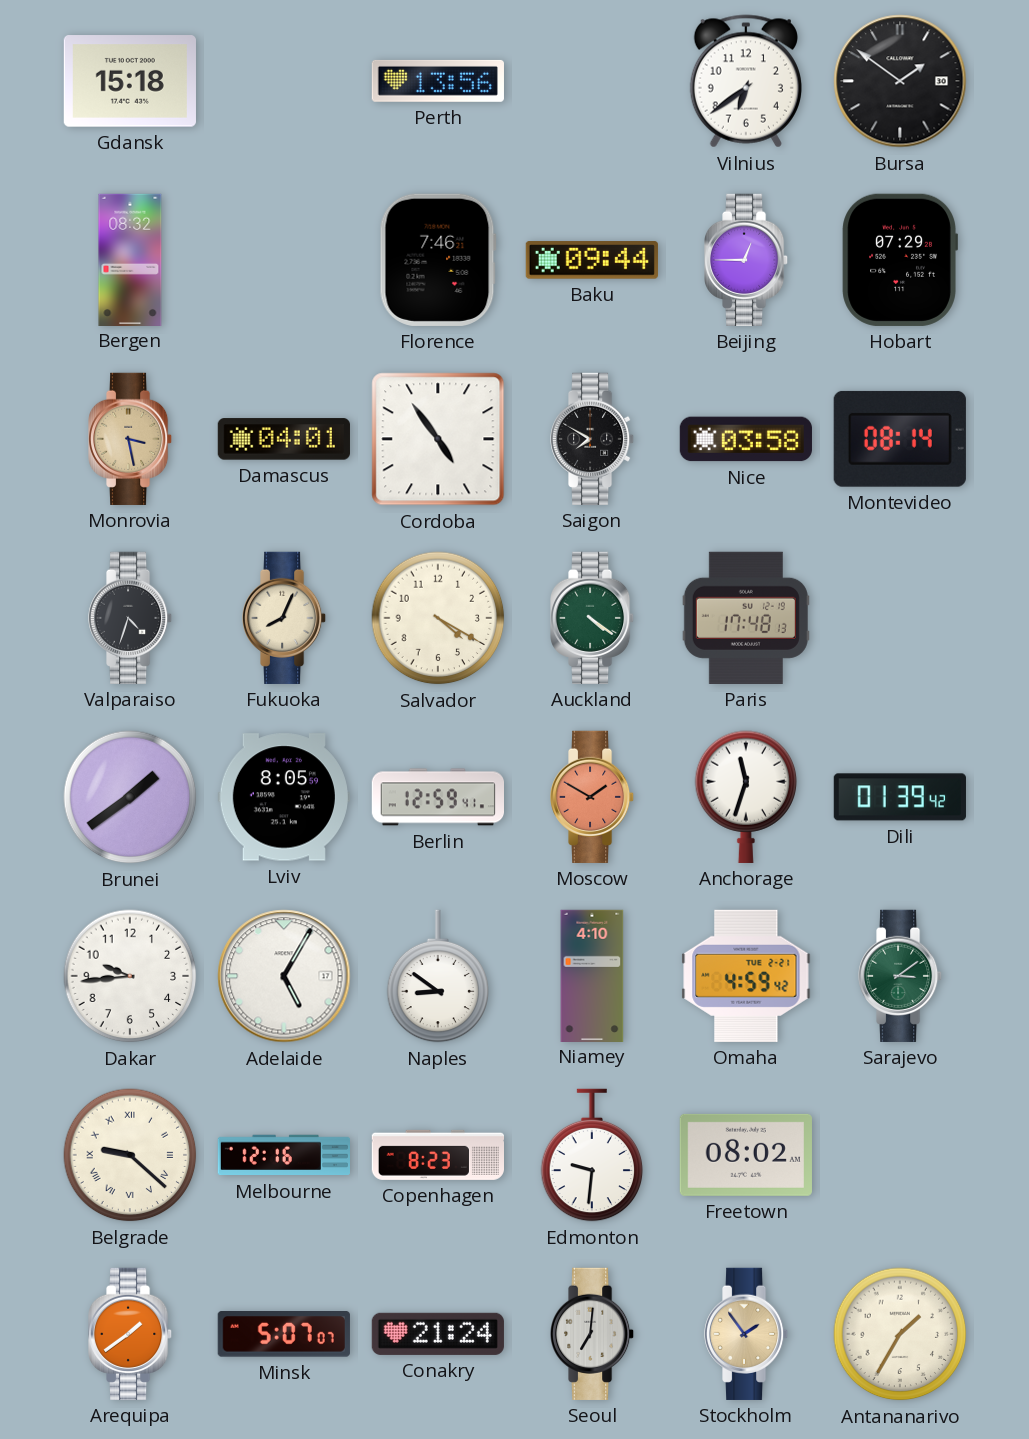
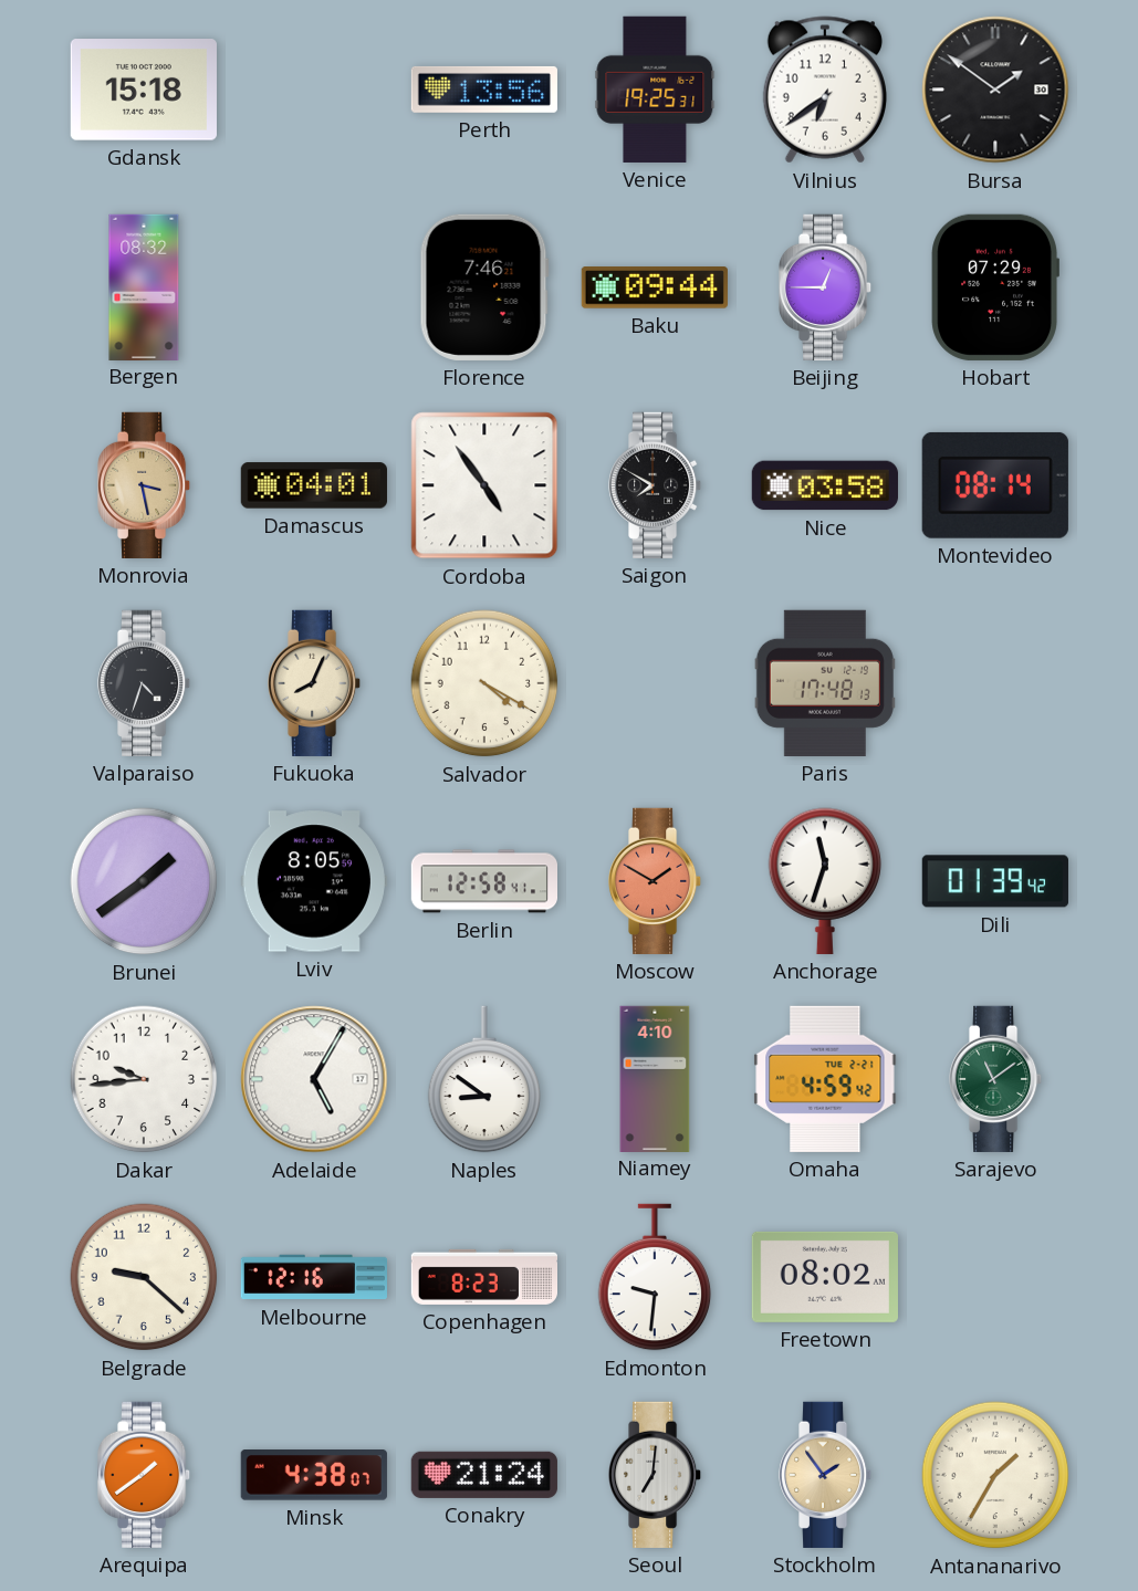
Venice: none -> 19:25
Auckland: 4:21 -> none
Berlin: 12:59 -> 12:58
Sarajevo: 3:09 -> 11:09
Belgrade numerals: Roman -> Arabic
Minsk: 5:07 -> 4:38
